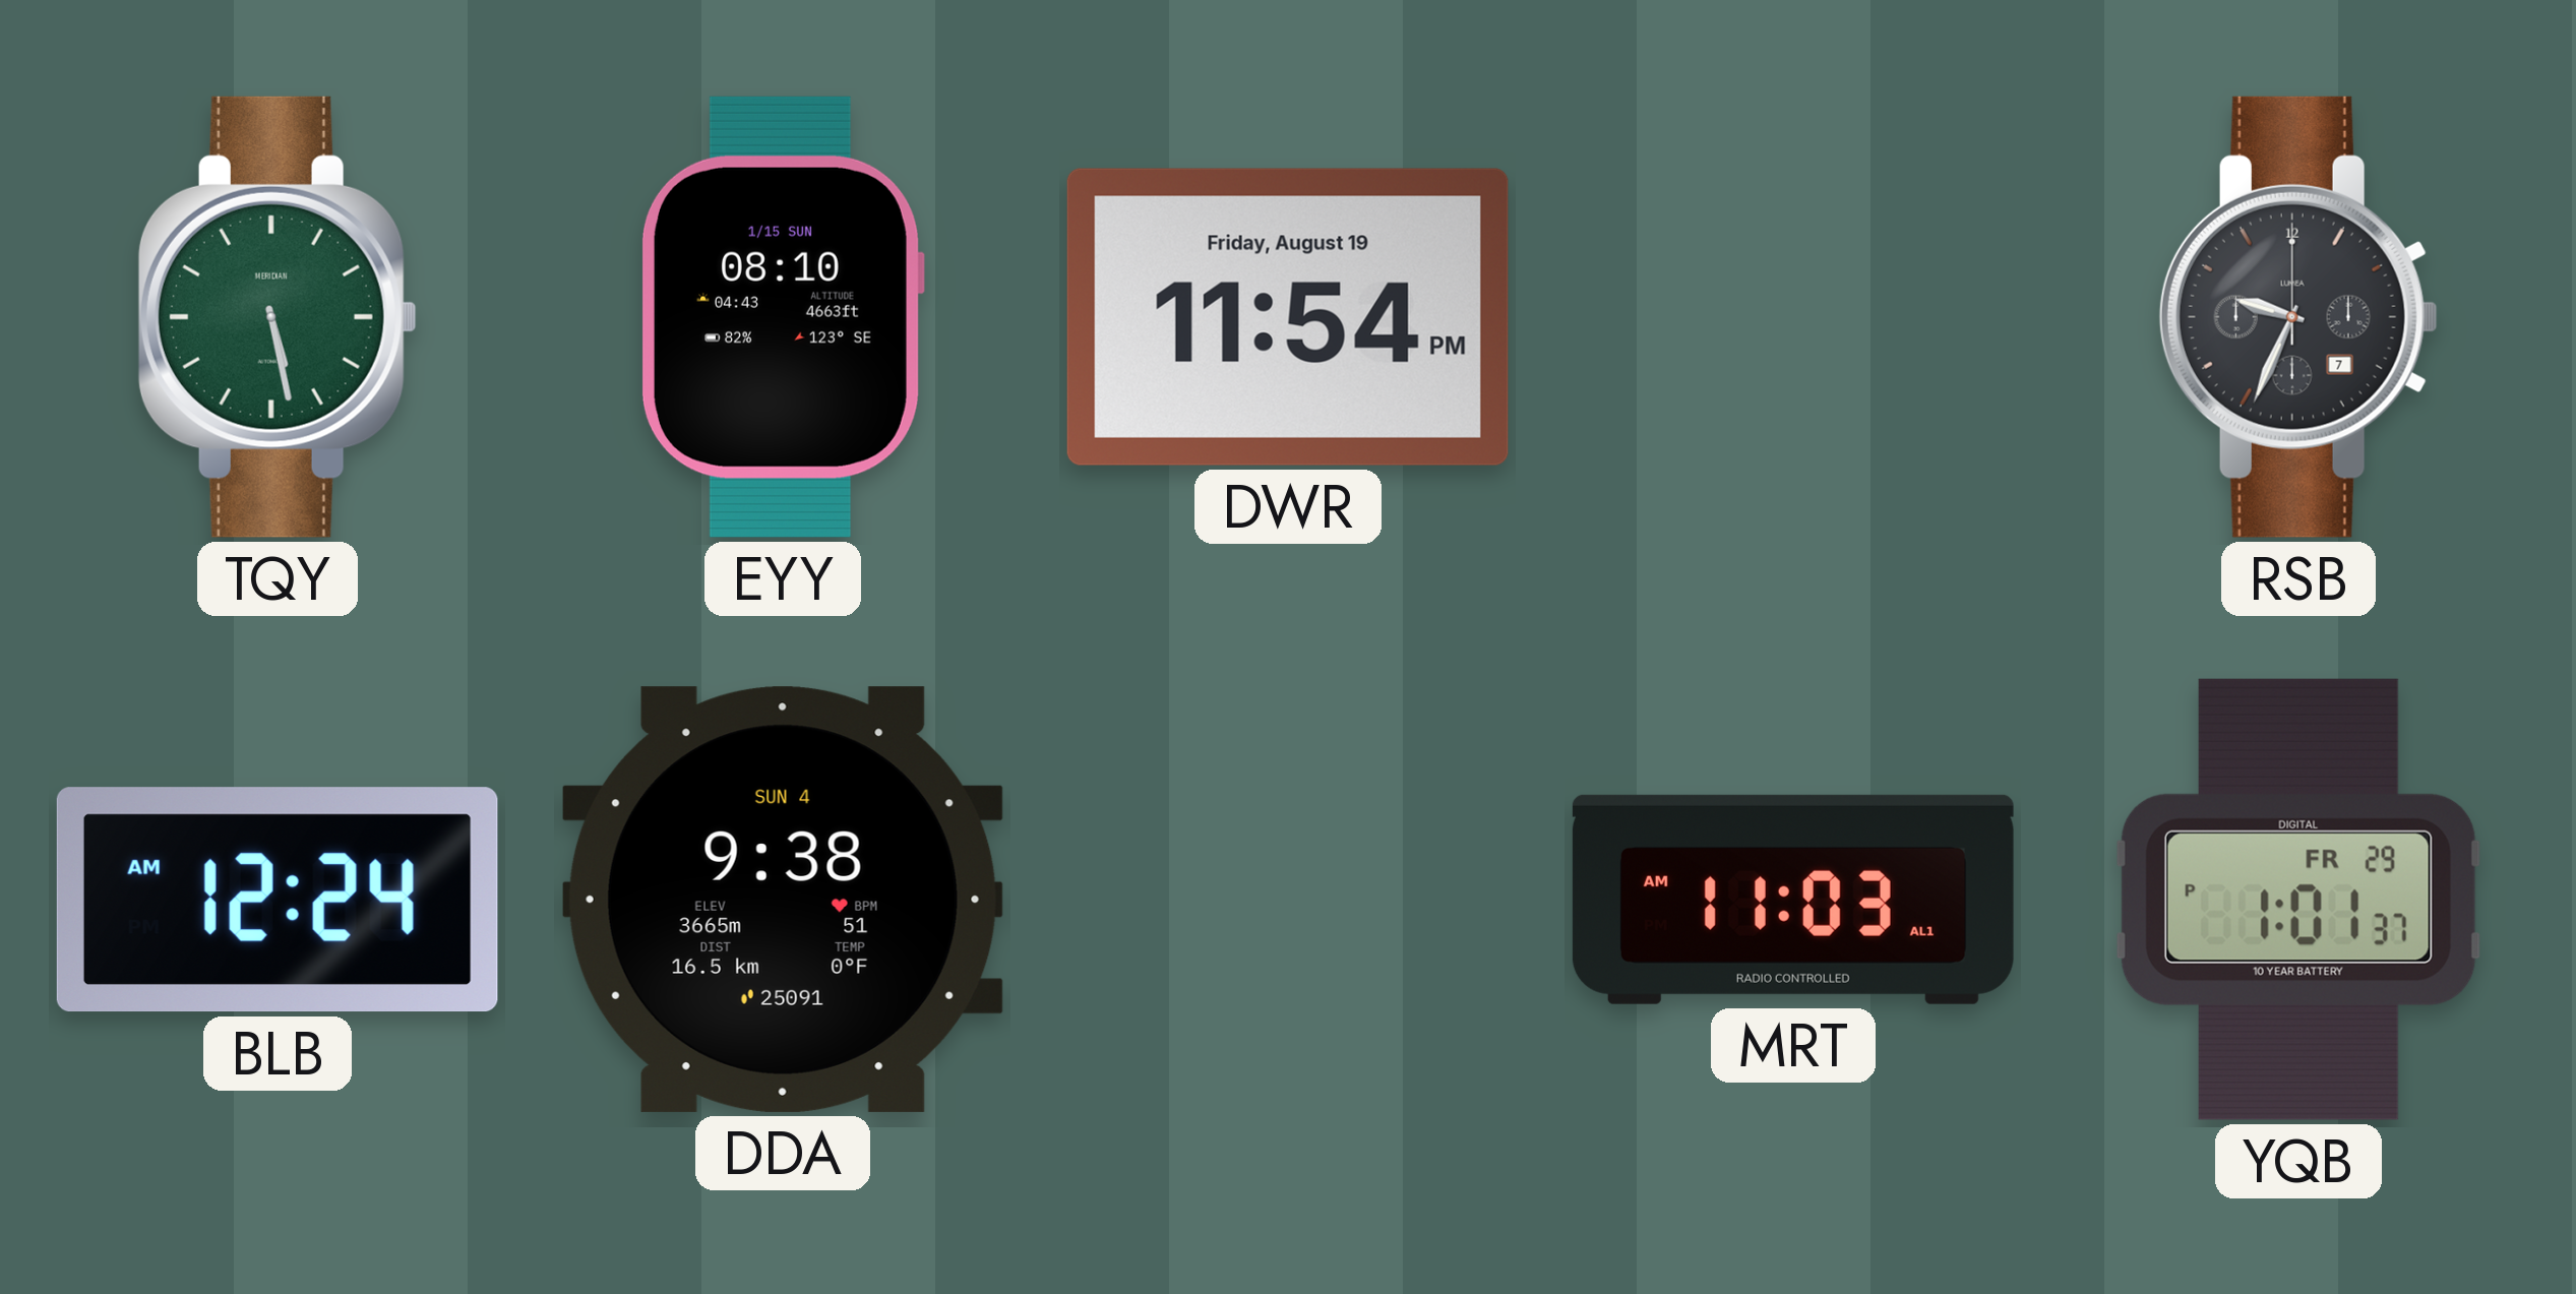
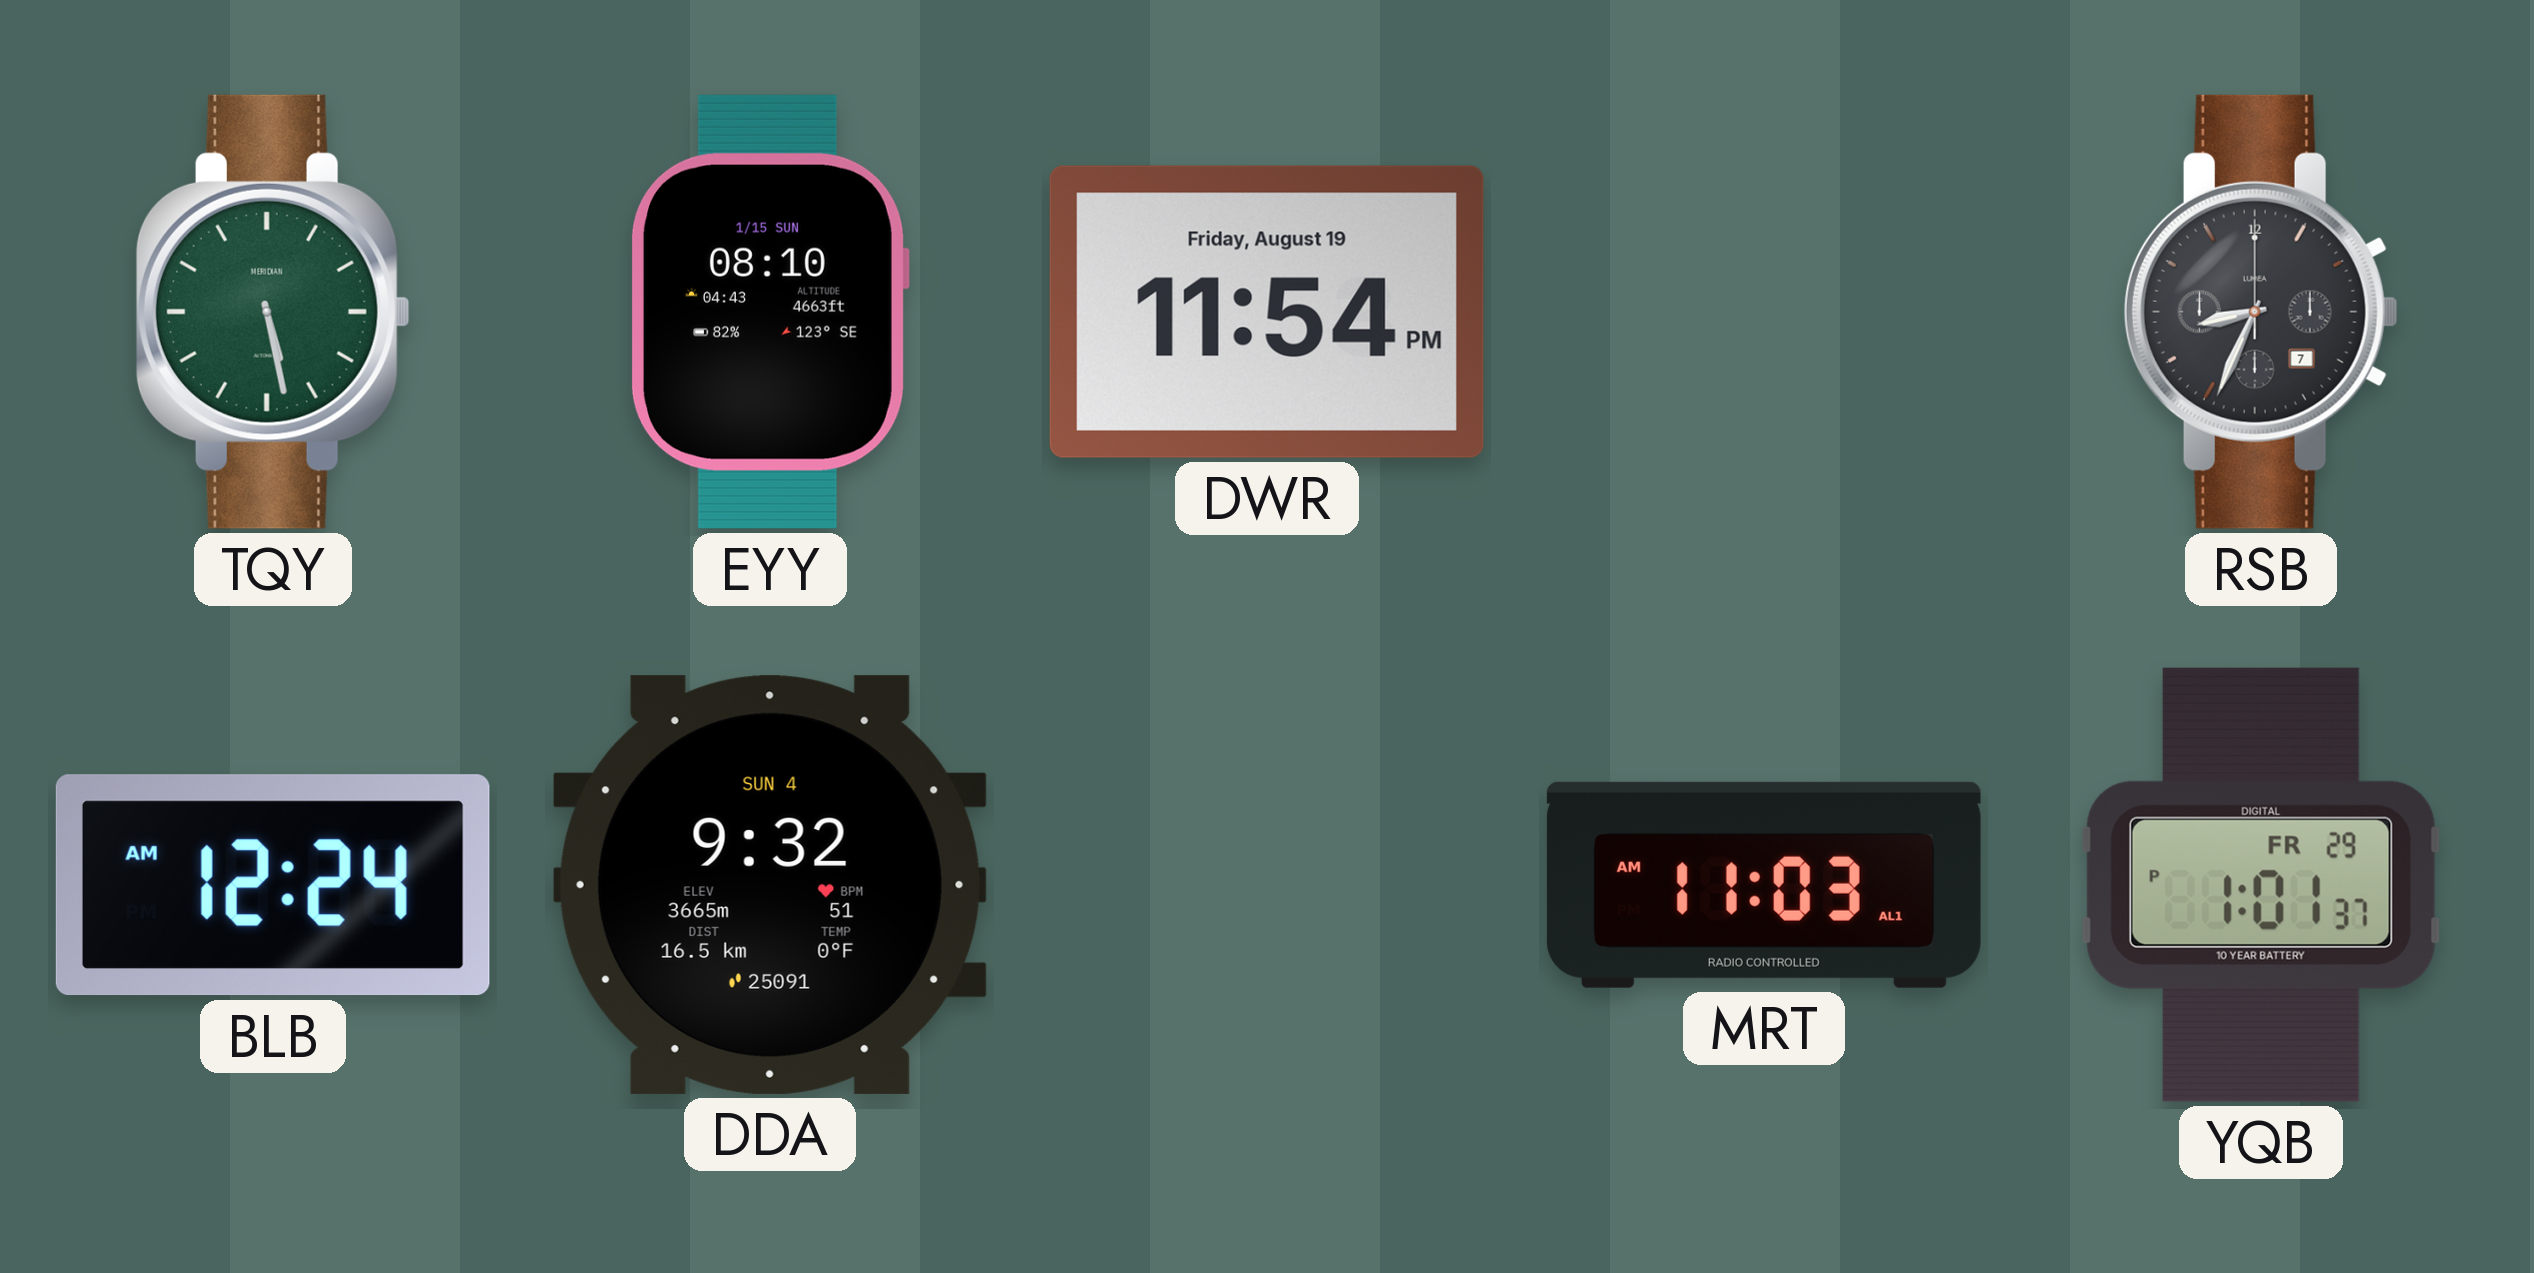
RSB: 9:34 -> 8:34
DDA: 9:38 -> 9:32
